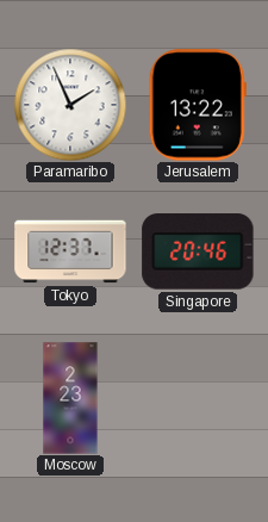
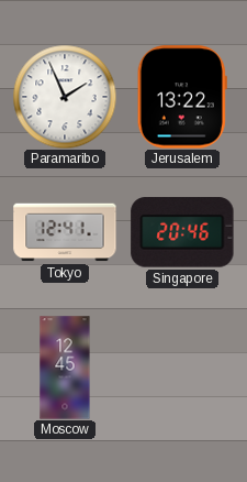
Tokyo: 12:37 -> 12:41
Moscow: 2:23 -> 12:45
